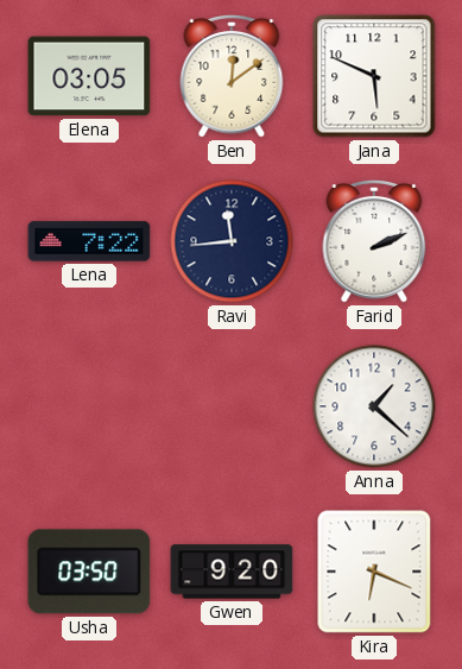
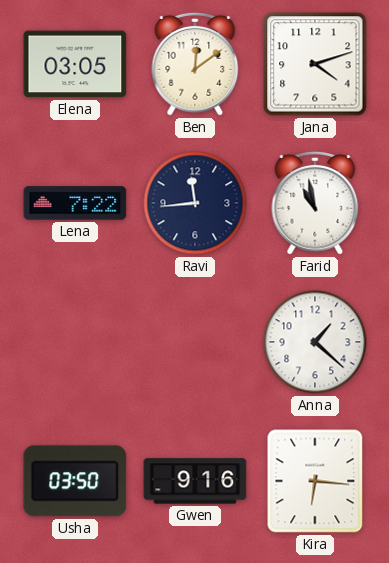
Jana: 5:49 -> 4:12
Farid: 2:11 -> 10:58
Gwen: 9:20 -> 9:16
Kira: 6:19 -> 6:16
